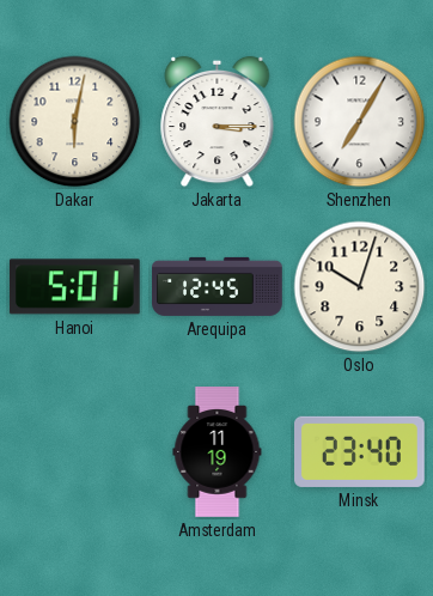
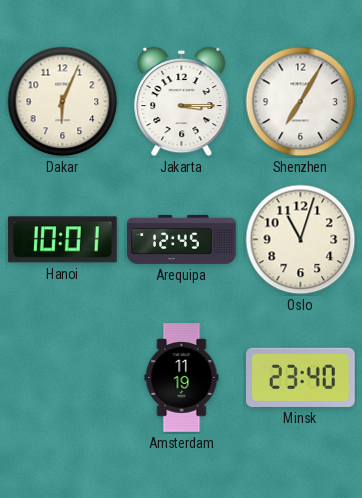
Dakar: 6:02 -> 6:04
Hanoi: 5:01 -> 10:01
Oslo: 10:03 -> 11:03
